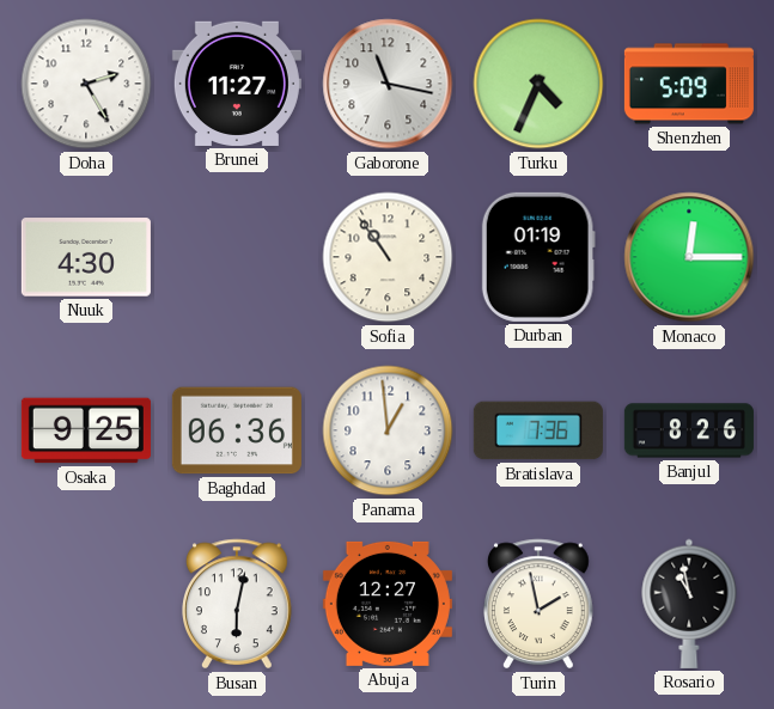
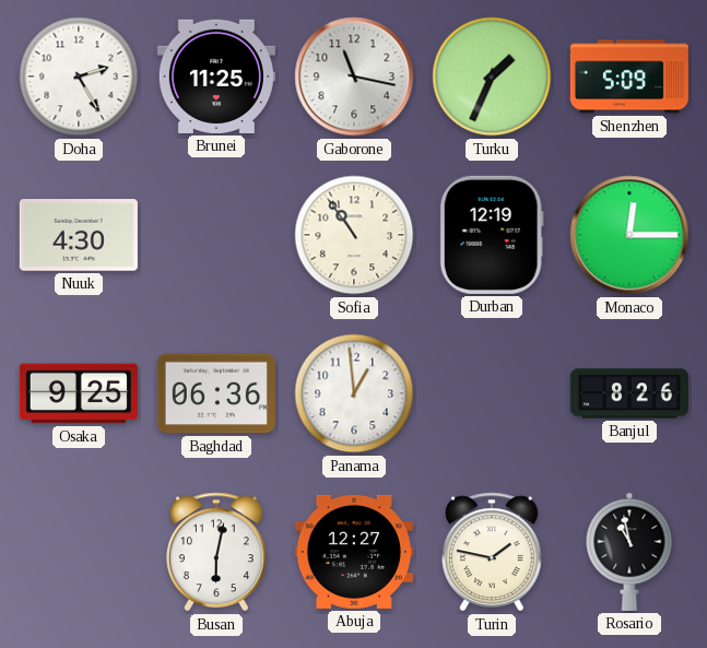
Brunei: 11:27 -> 11:25
Turku: 4:34 -> 1:34
Durban: 01:19 -> 12:19
Bratislava: 7:36 -> none
Turin: 1:58 -> 1:47
